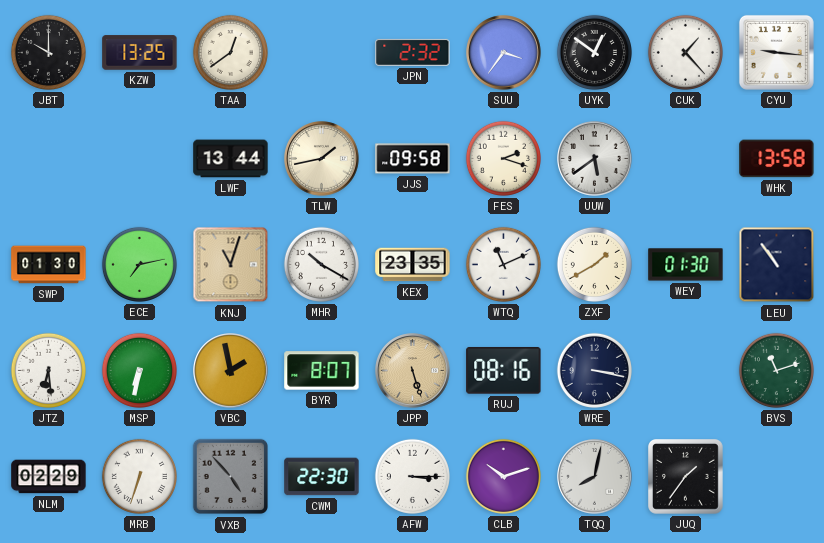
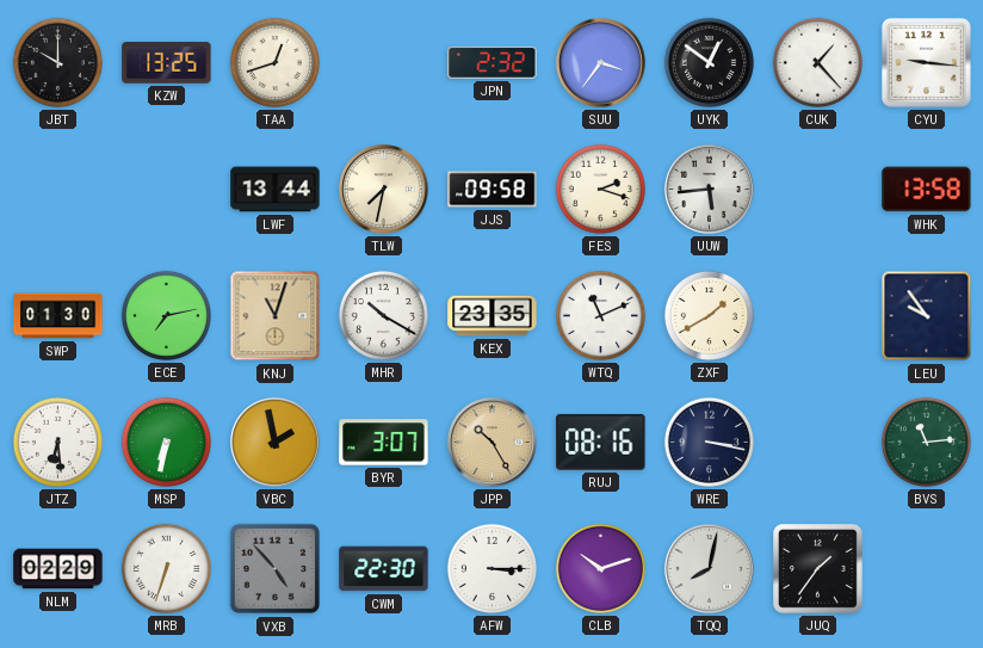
TAA: 12:39 -> 12:42
TLW: 1:43 -> 7:32
UUW: 5:39 -> 5:44
WEY: 01:30 -> none
LEU: 10:54 -> 9:54
BYR: 8:07 -> 3:07
JPP: 5:27 -> 10:25
BVS: 11:12 -> 11:14
